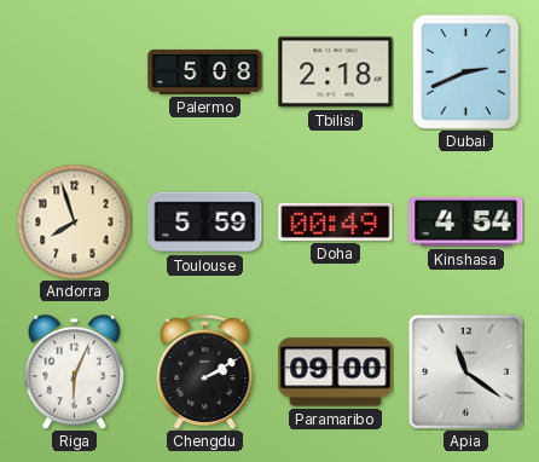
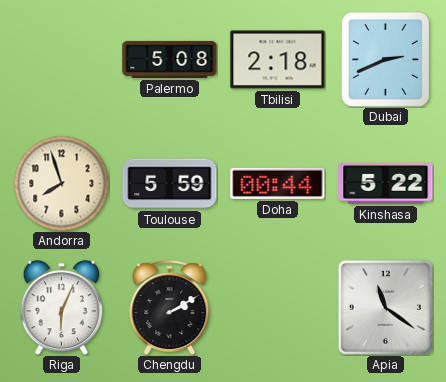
Doha: 00:49 -> 00:44
Kinshasa: 4:54 -> 5:22
Paramaribo: 09:00 -> none
